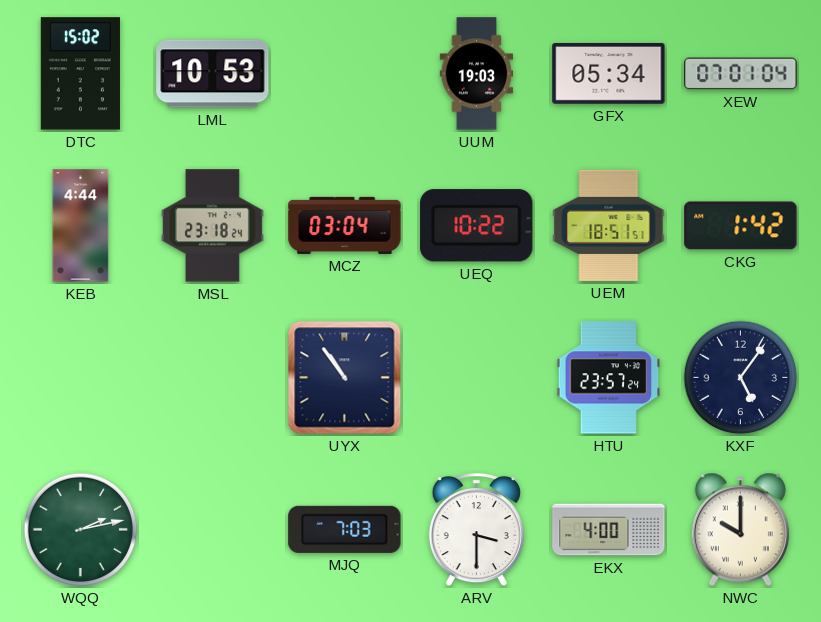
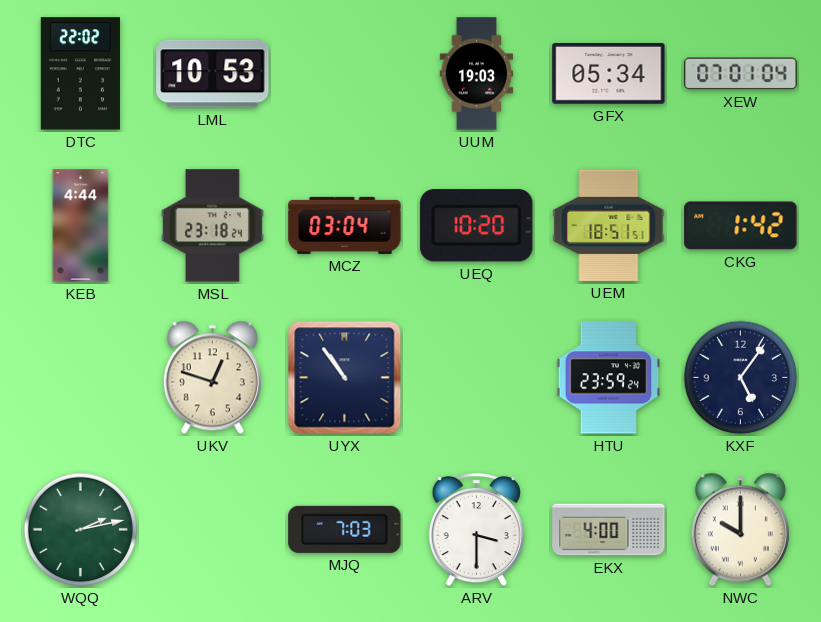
DTC: 15:02 -> 22:02
UEQ: 10:22 -> 10:20
UKV: none -> 12:48
HTU: 23:57 -> 23:59
